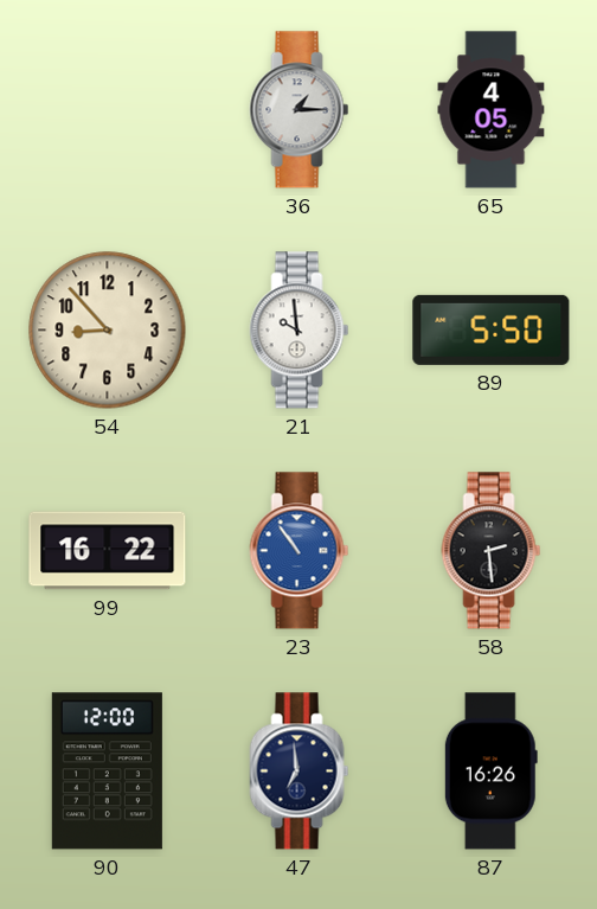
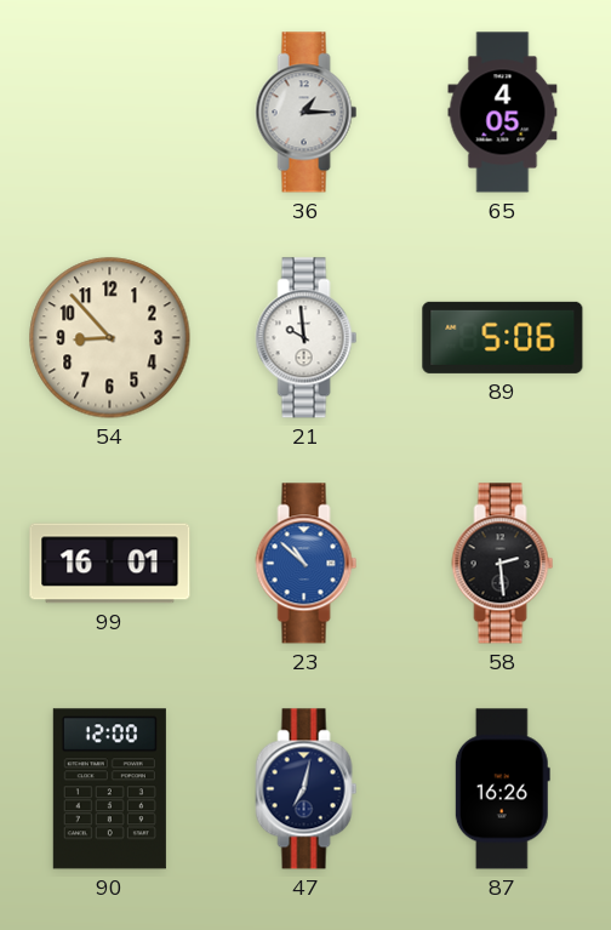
89: 5:50 -> 5:06
99: 16:22 -> 16:01
23: 10:54 -> 10:52
47: 6:59 -> 7:02
